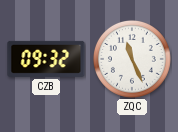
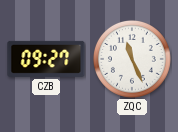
CZB: 09:32 -> 09:27
